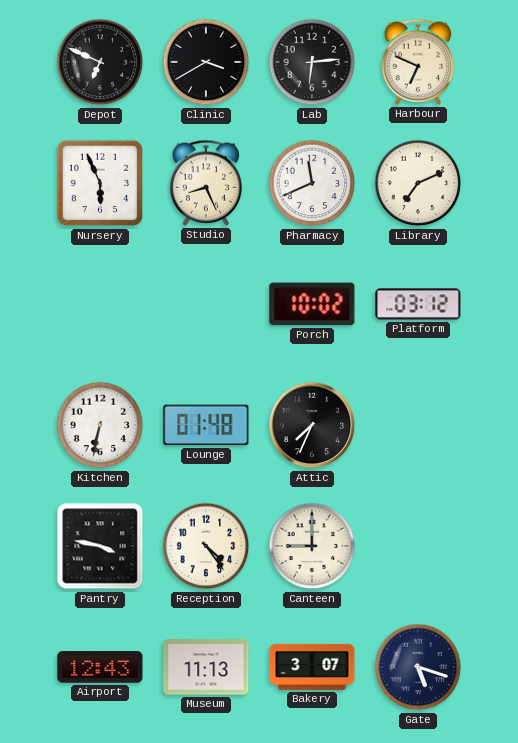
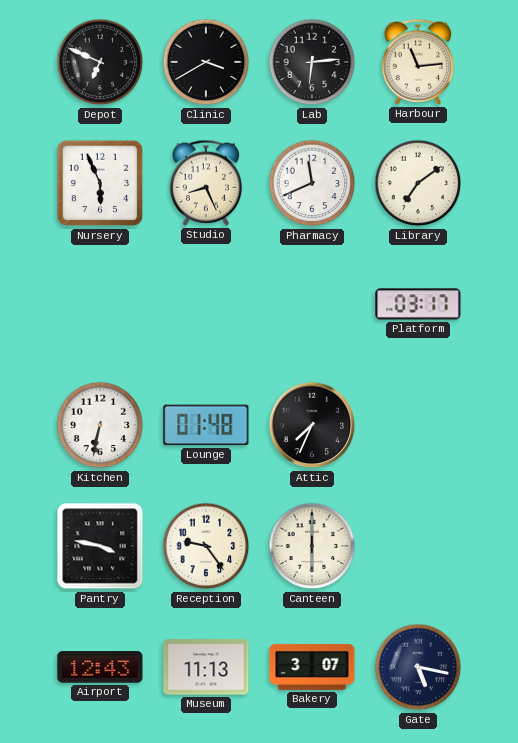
Harbour: 6:49 -> 11:14
Library: 7:11 -> 7:09
Porch: 10:02 -> none
Platform: 03:12 -> 03:17
Reception: 4:24 -> 9:24
Canteen: 9:00 -> 6:00
Gate: 5:18 -> 5:17
